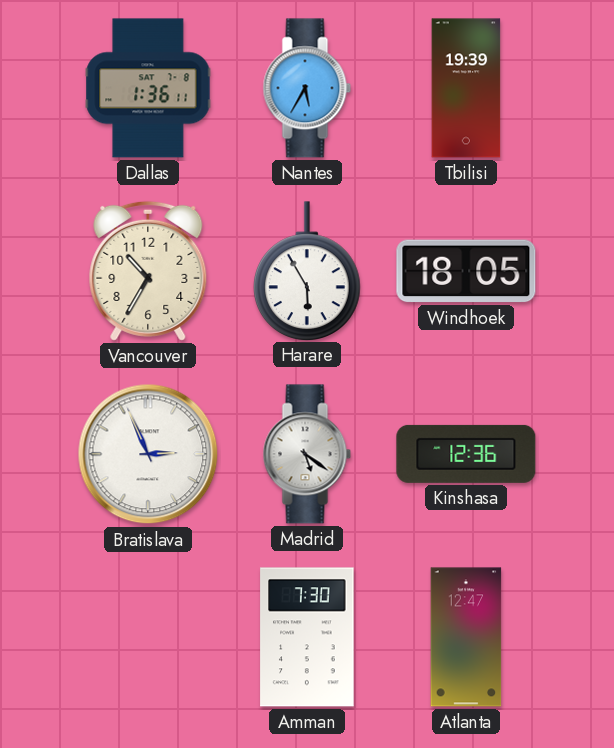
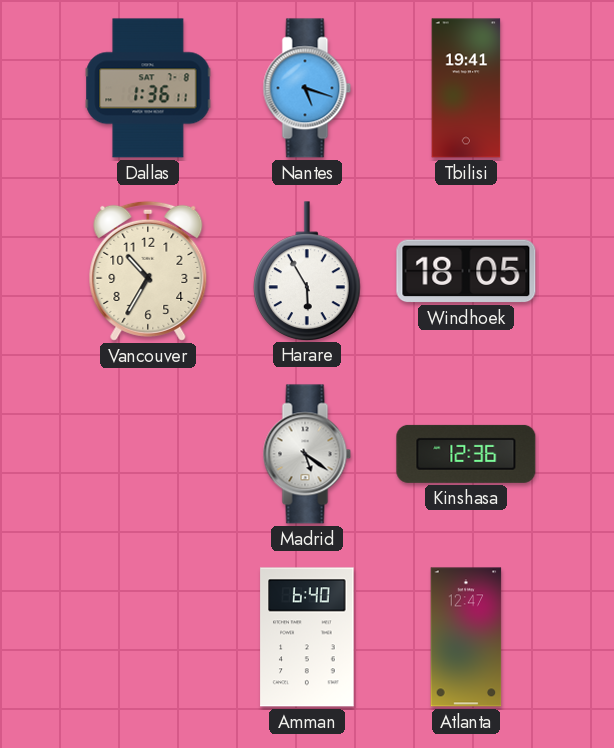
Nantes: 5:35 -> 5:18
Tbilisi: 19:39 -> 19:41
Bratislava: 2:56 -> none
Amman: 7:30 -> 6:40
